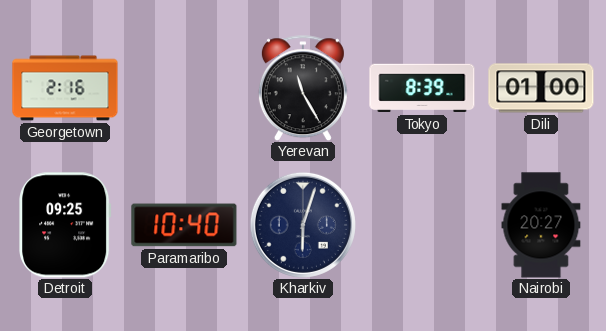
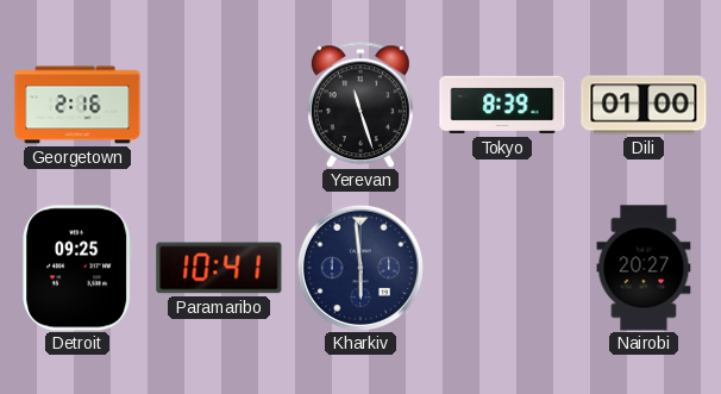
Yerevan: 11:25 -> 11:27
Paramaribo: 10:40 -> 10:41
Kharkiv: 6:03 -> 5:59
